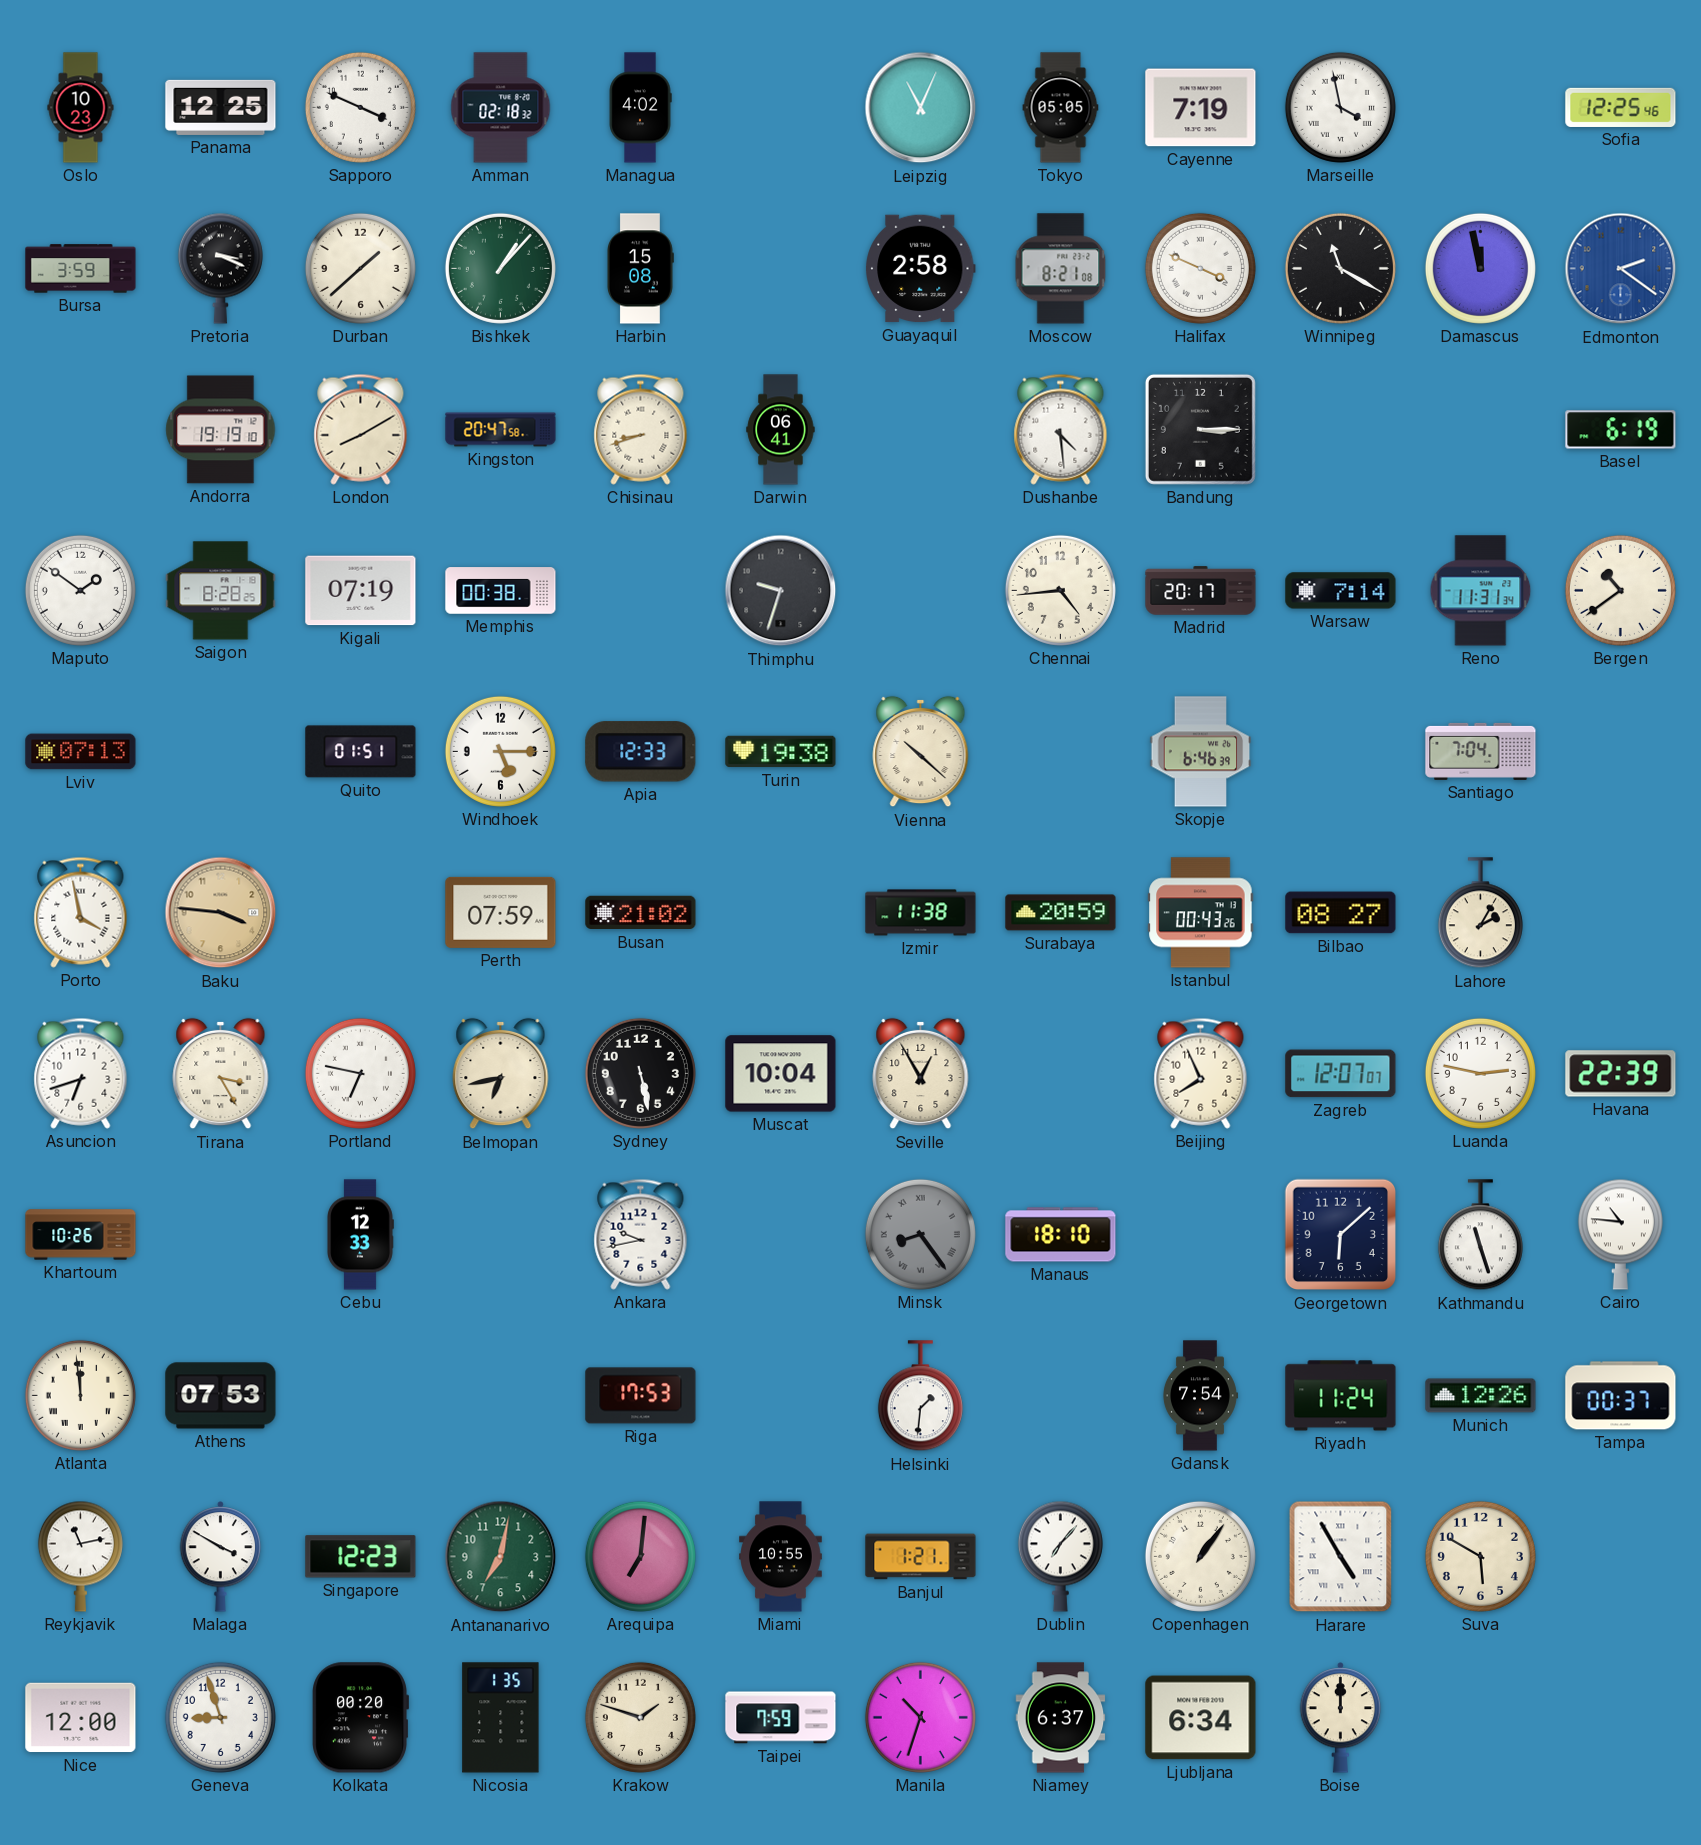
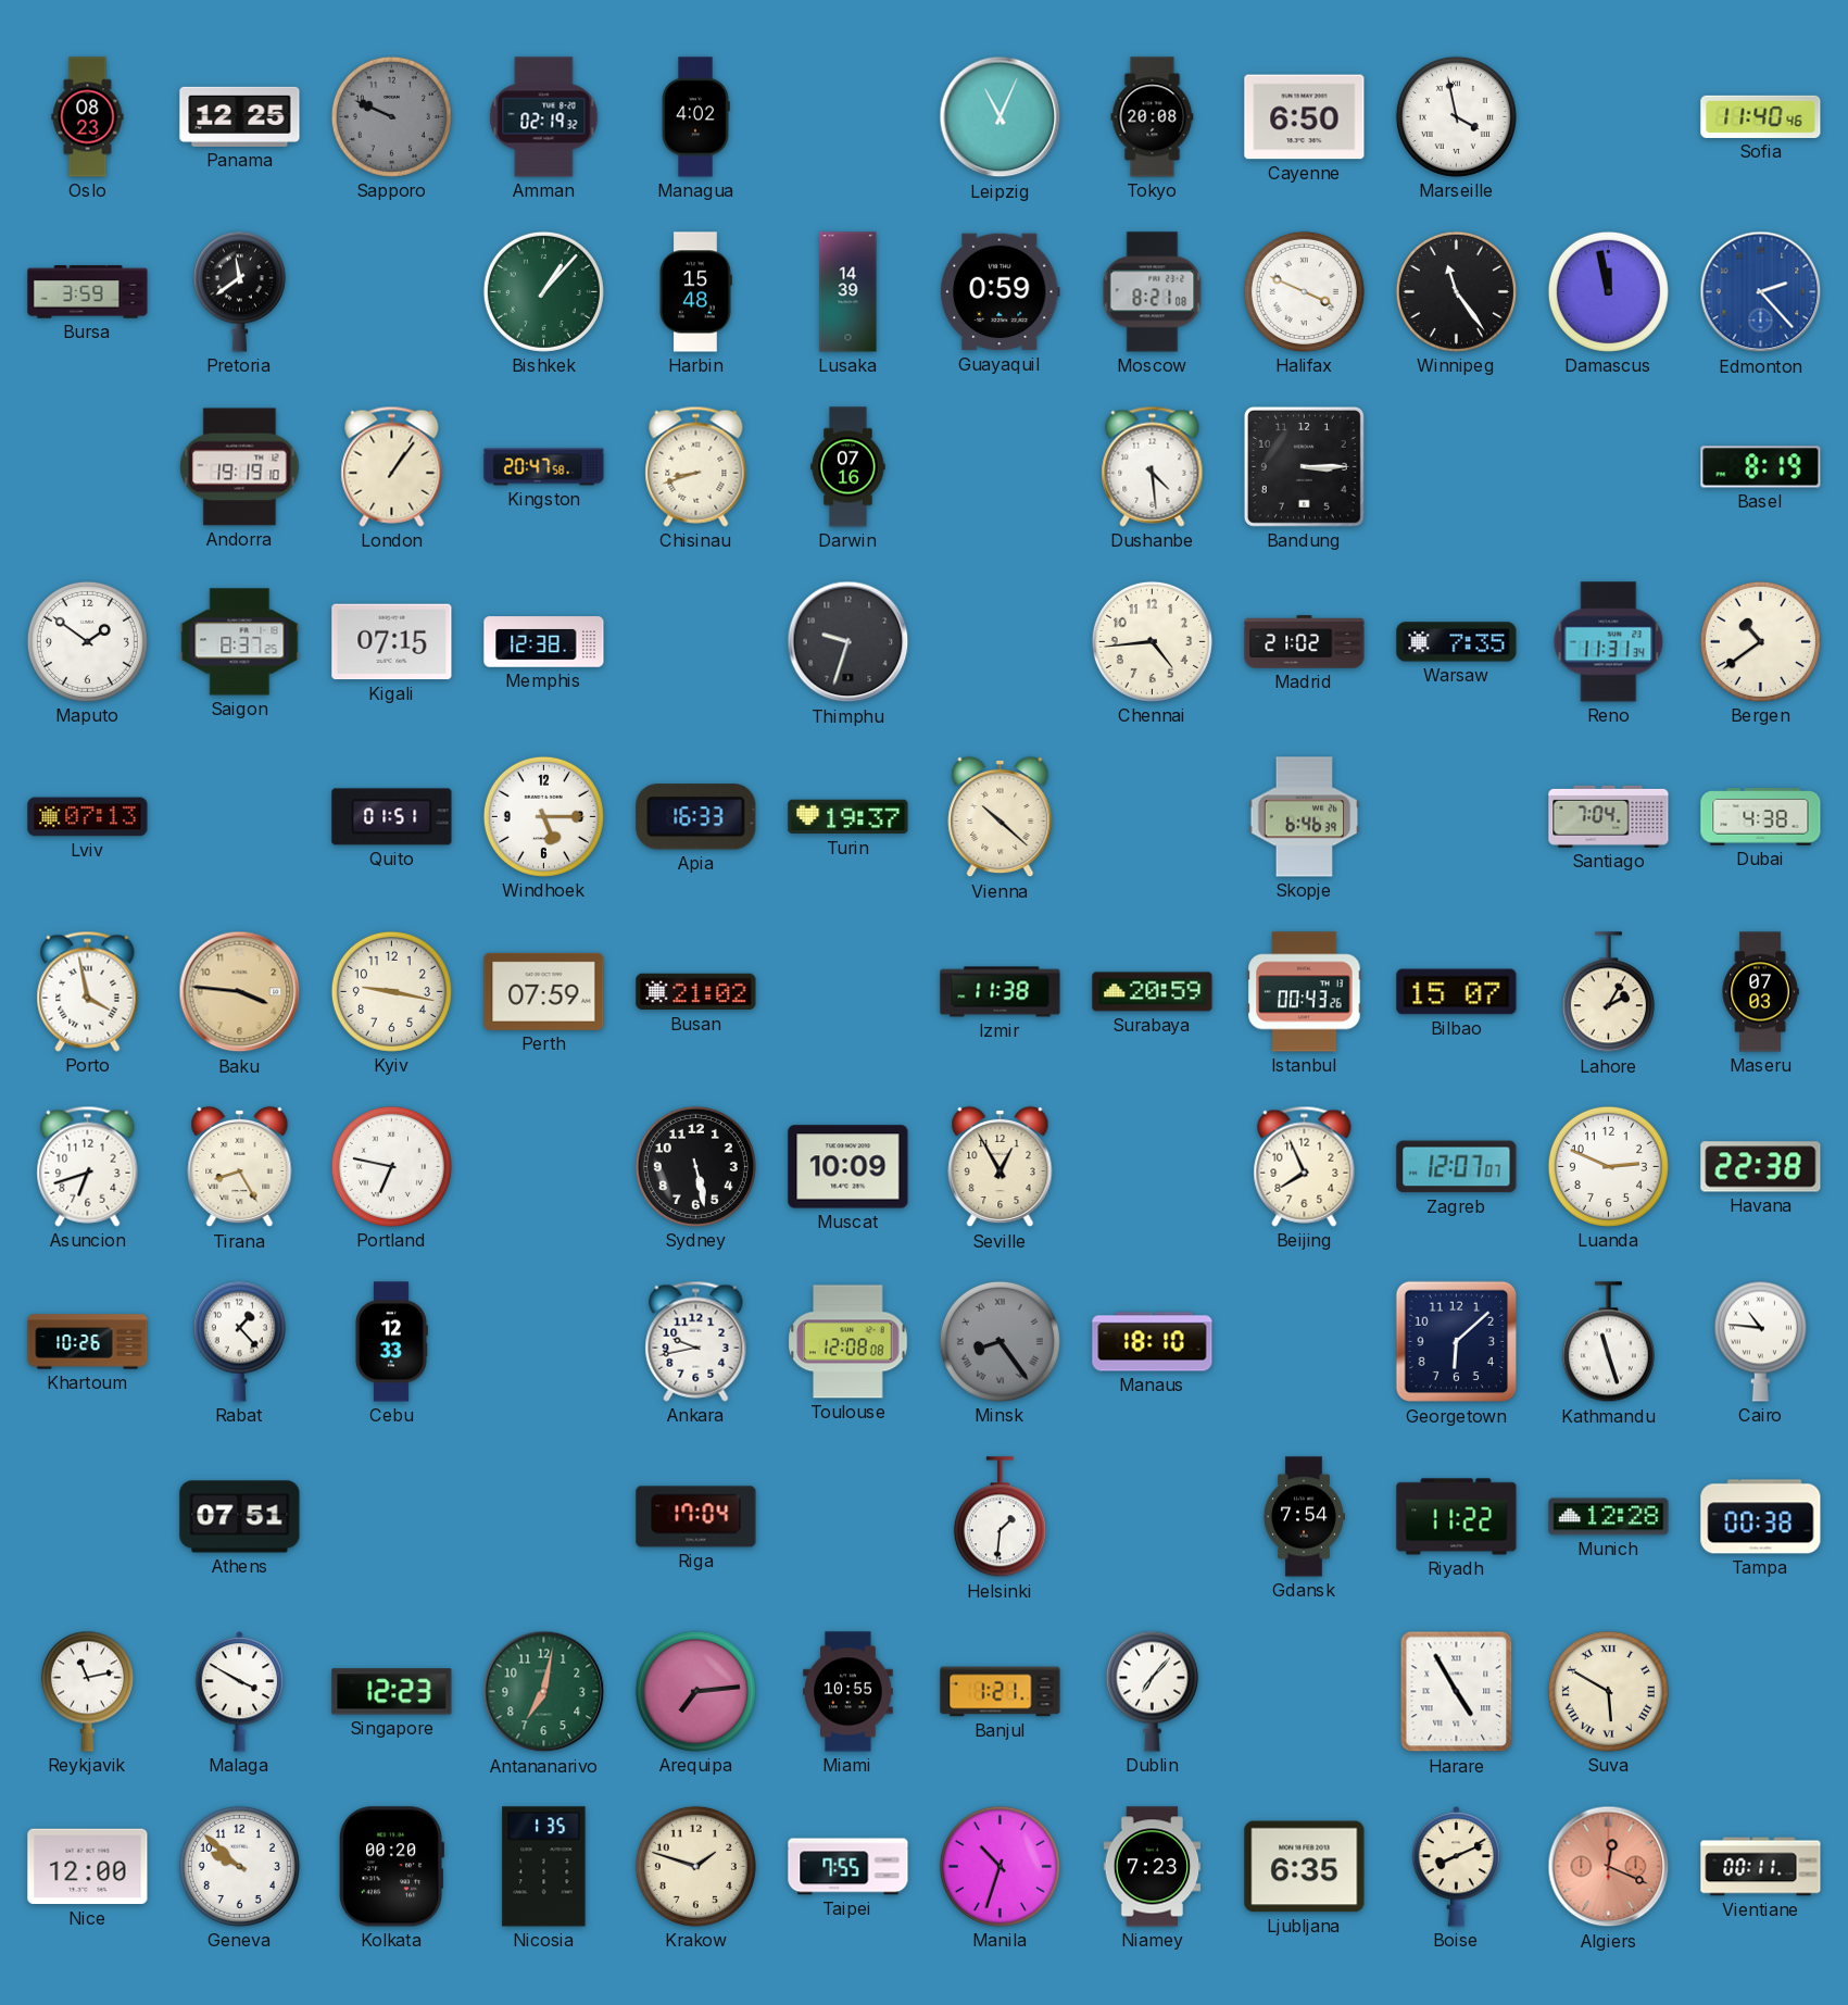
Oslo: 10:23 -> 08:23
Sapporo: 3:49 -> 9:49
Sapporo dial: white -> grey
Amman: 02:18 -> 02:19
Tokyo: 05:05 -> 20:08
Cayenne: 7:19 -> 6:50
Sofia: 12:25 -> 11:40
Pretoria: 3:19 -> 11:39
Durban: 1:38 -> none
Harbin: 15:08 -> 15:48
Lusaka: none -> 14:39
Guayaquil: 2:58 -> 0:59
Winnipeg: 11:20 -> 11:24
Edmonton: 2:21 -> 2:23
London: 8:10 -> 1:06
Darwin: 06:41 -> 07:16
Basel: 6:19 -> 8:19
Saigon: 8:28 -> 8:37
Kigali: 07:19 -> 07:15
Memphis: 00:38 -> 12:38
Madrid: 20:17 -> 21:02
Warsaw: 7:14 -> 7:35
Apia: 12:33 -> 16:33
Turin: 19:38 -> 19:37
Dubai: none -> 4:38
Kyiv: none -> 9:17
Bilbao: 08:27 -> 15:07
Maseru: none -> 07:03
Tirana: 3:25 -> 8:25
Belmopan: 6:43 -> none
Muscat: 10:04 -> 10:09
Luanda: 2:47 -> 2:49
Havana: 22:39 -> 22:38
Rabat: none -> 1:23
Toulouse: none -> 12:08
Atlanta: 11:59 -> none
Athens: 07:53 -> 07:51
Riga: 17:53 -> 17:04
Riyadh: 11:24 -> 11:22
Munich: 12:26 -> 12:28
Tampa: 00:37 -> 00:38
Arequipa: 7:01 -> 7:14
Copenhagen: 1:06 -> none
Suva numerals: Arabic -> Roman
Geneva: 8:57 -> 9:52
Taipei: 7:59 -> 7:55
Niamey: 6:37 -> 7:23
Ljubljana: 6:34 -> 6:35
Boise: 12:00 -> 8:11
Algiers: none -> 12:19
Vientiane: none -> 00:11
